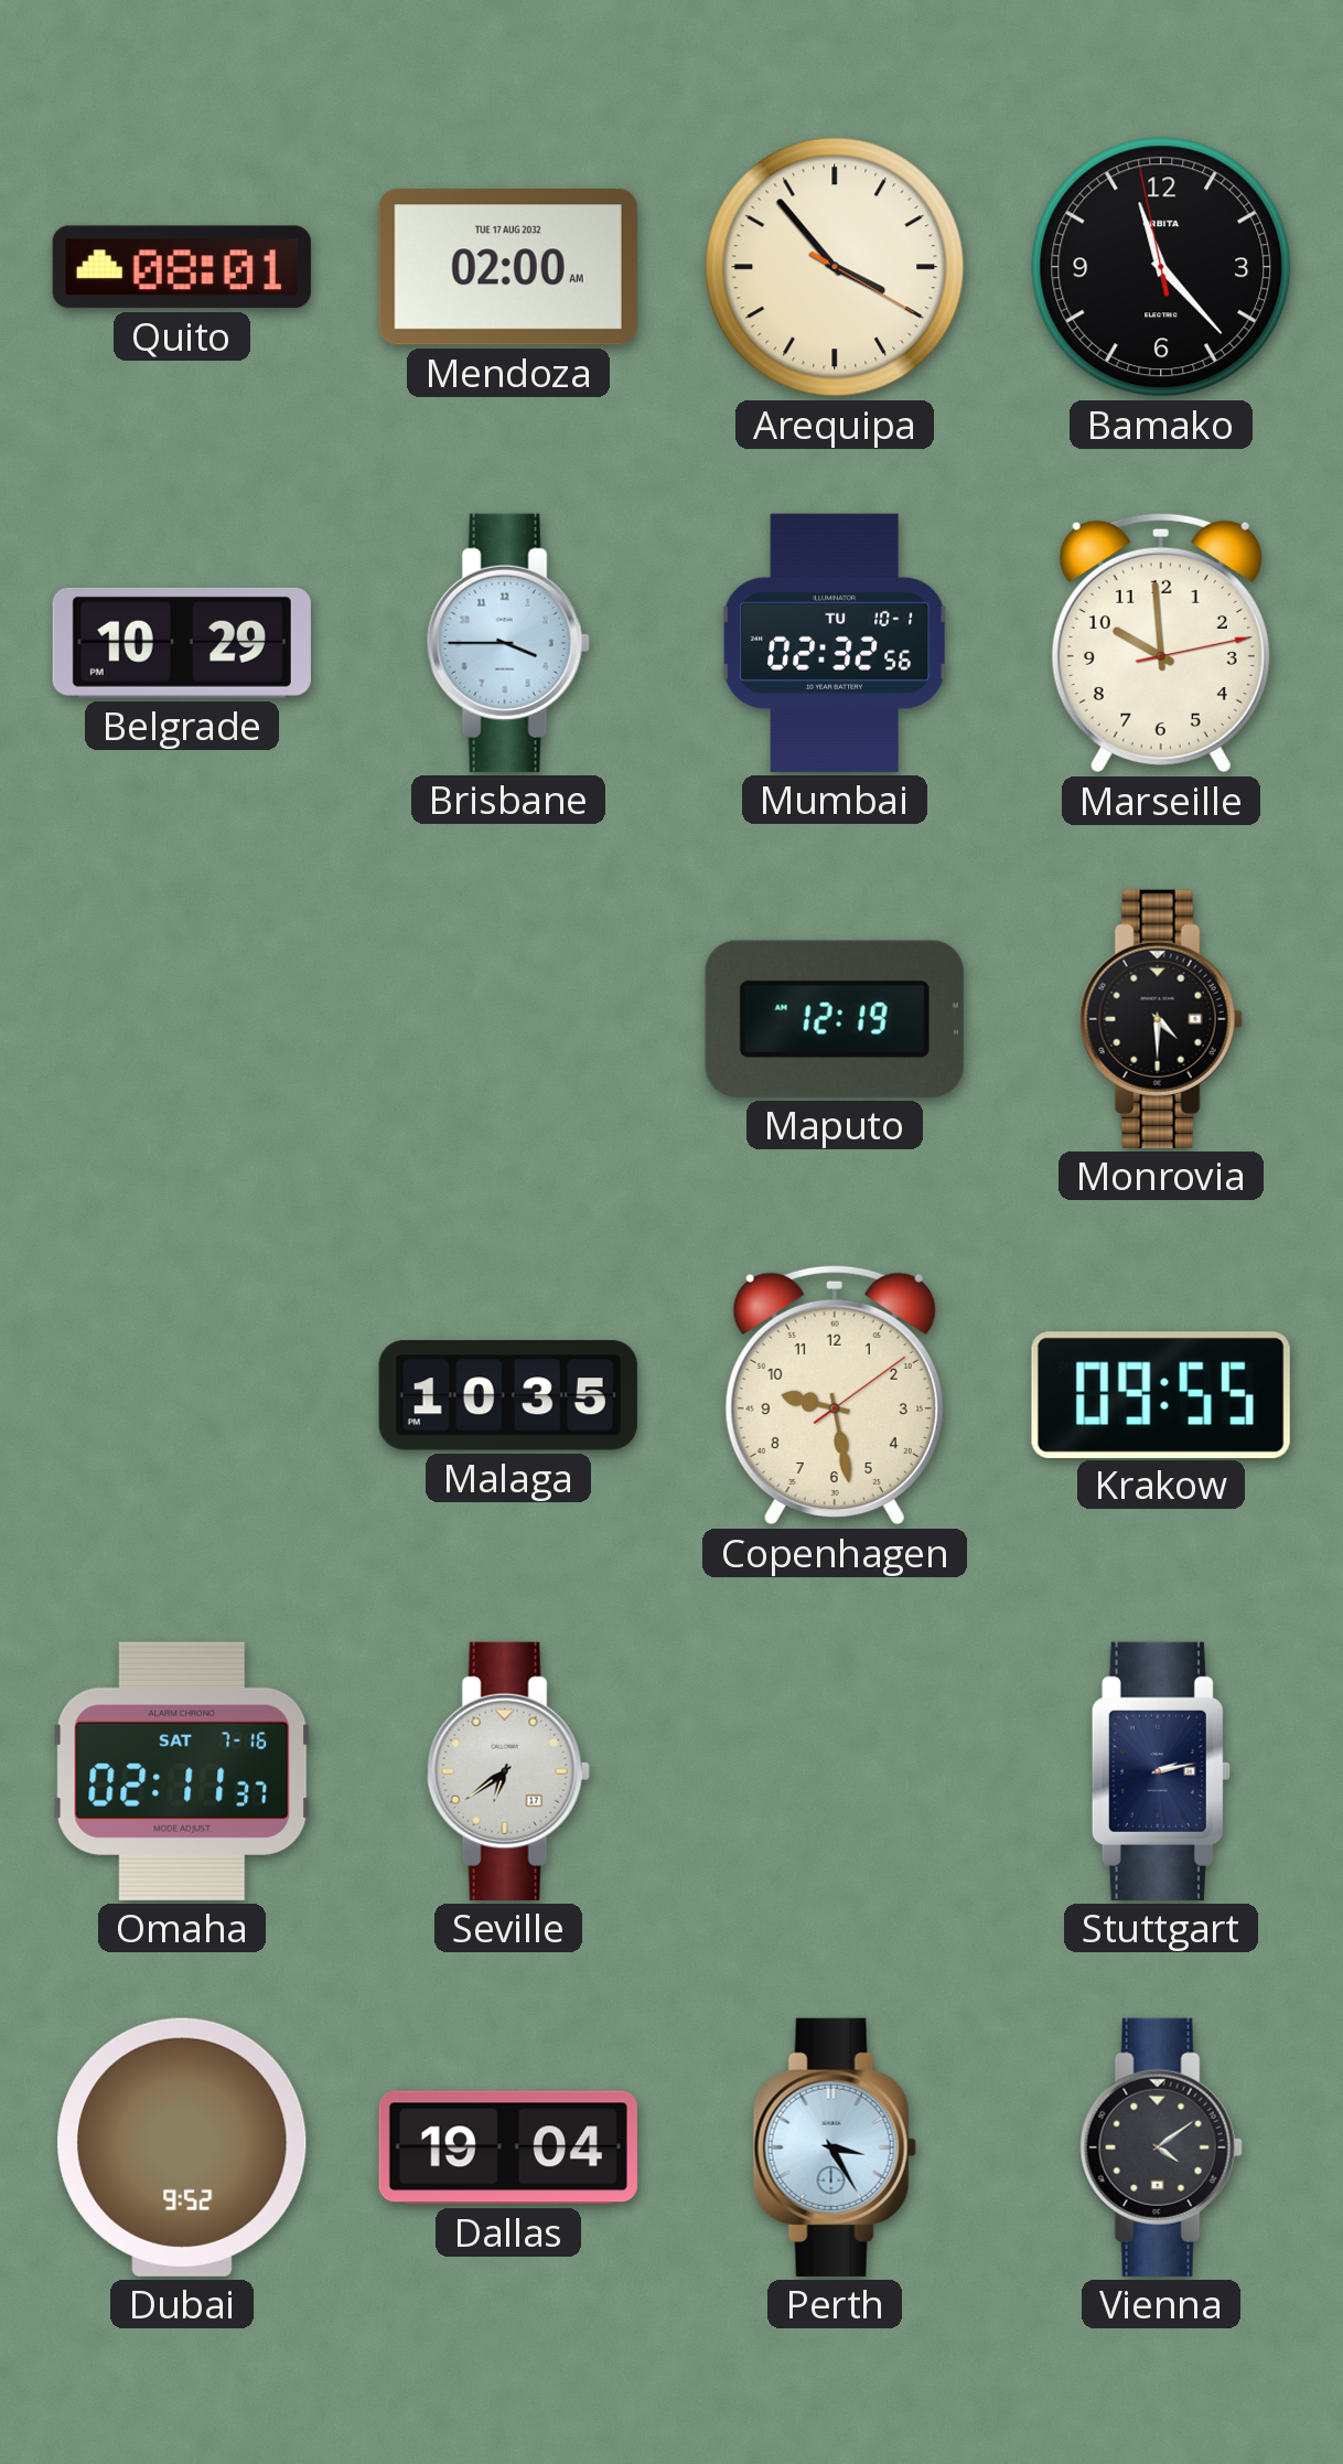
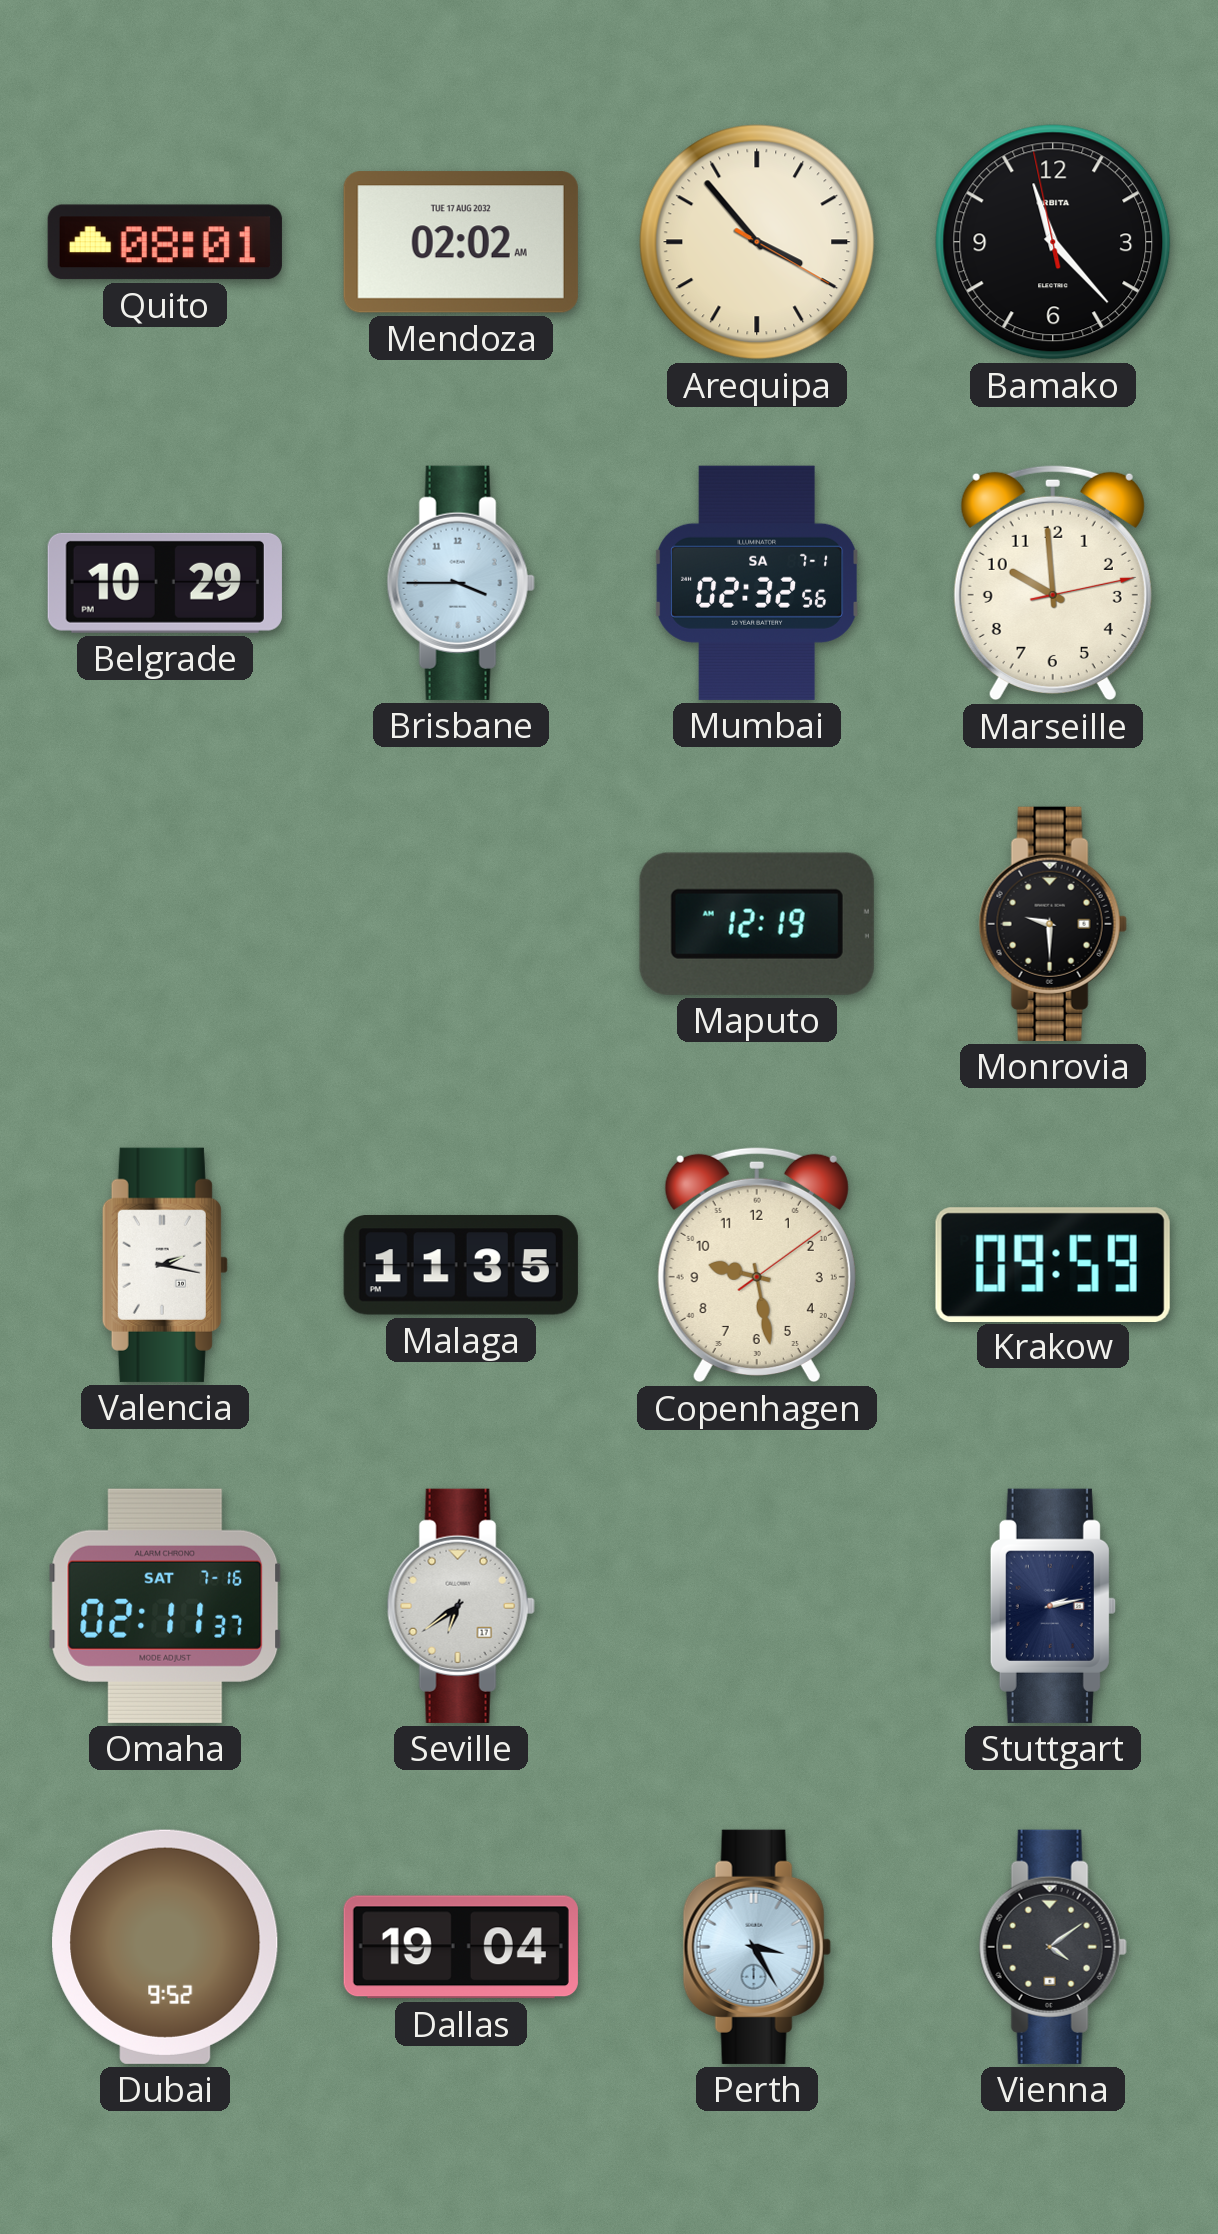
Mendoza: 02:00 -> 02:02
Mumbai date: TU 10-1 -> SA 7-1
Monrovia: 4:30 -> 9:30
Valencia: none -> 2:17
Malaga: 10:35 -> 11:35
Krakow: 09:55 -> 09:59
